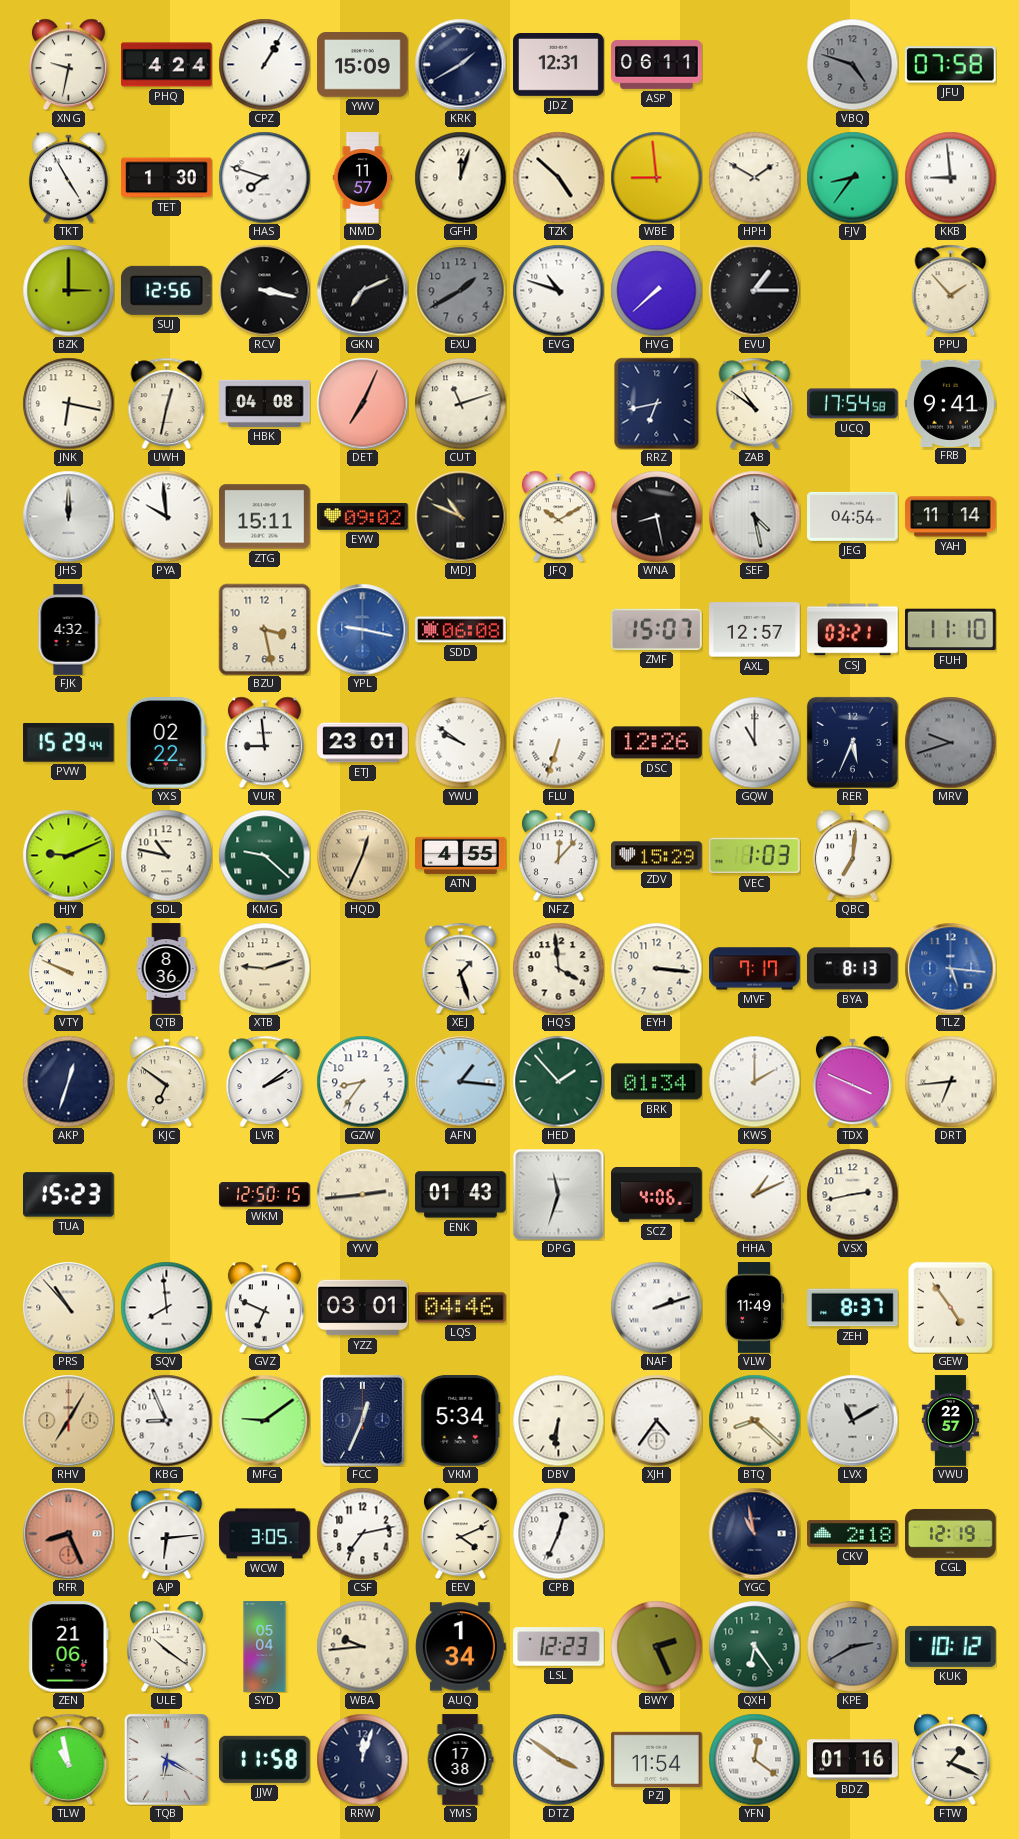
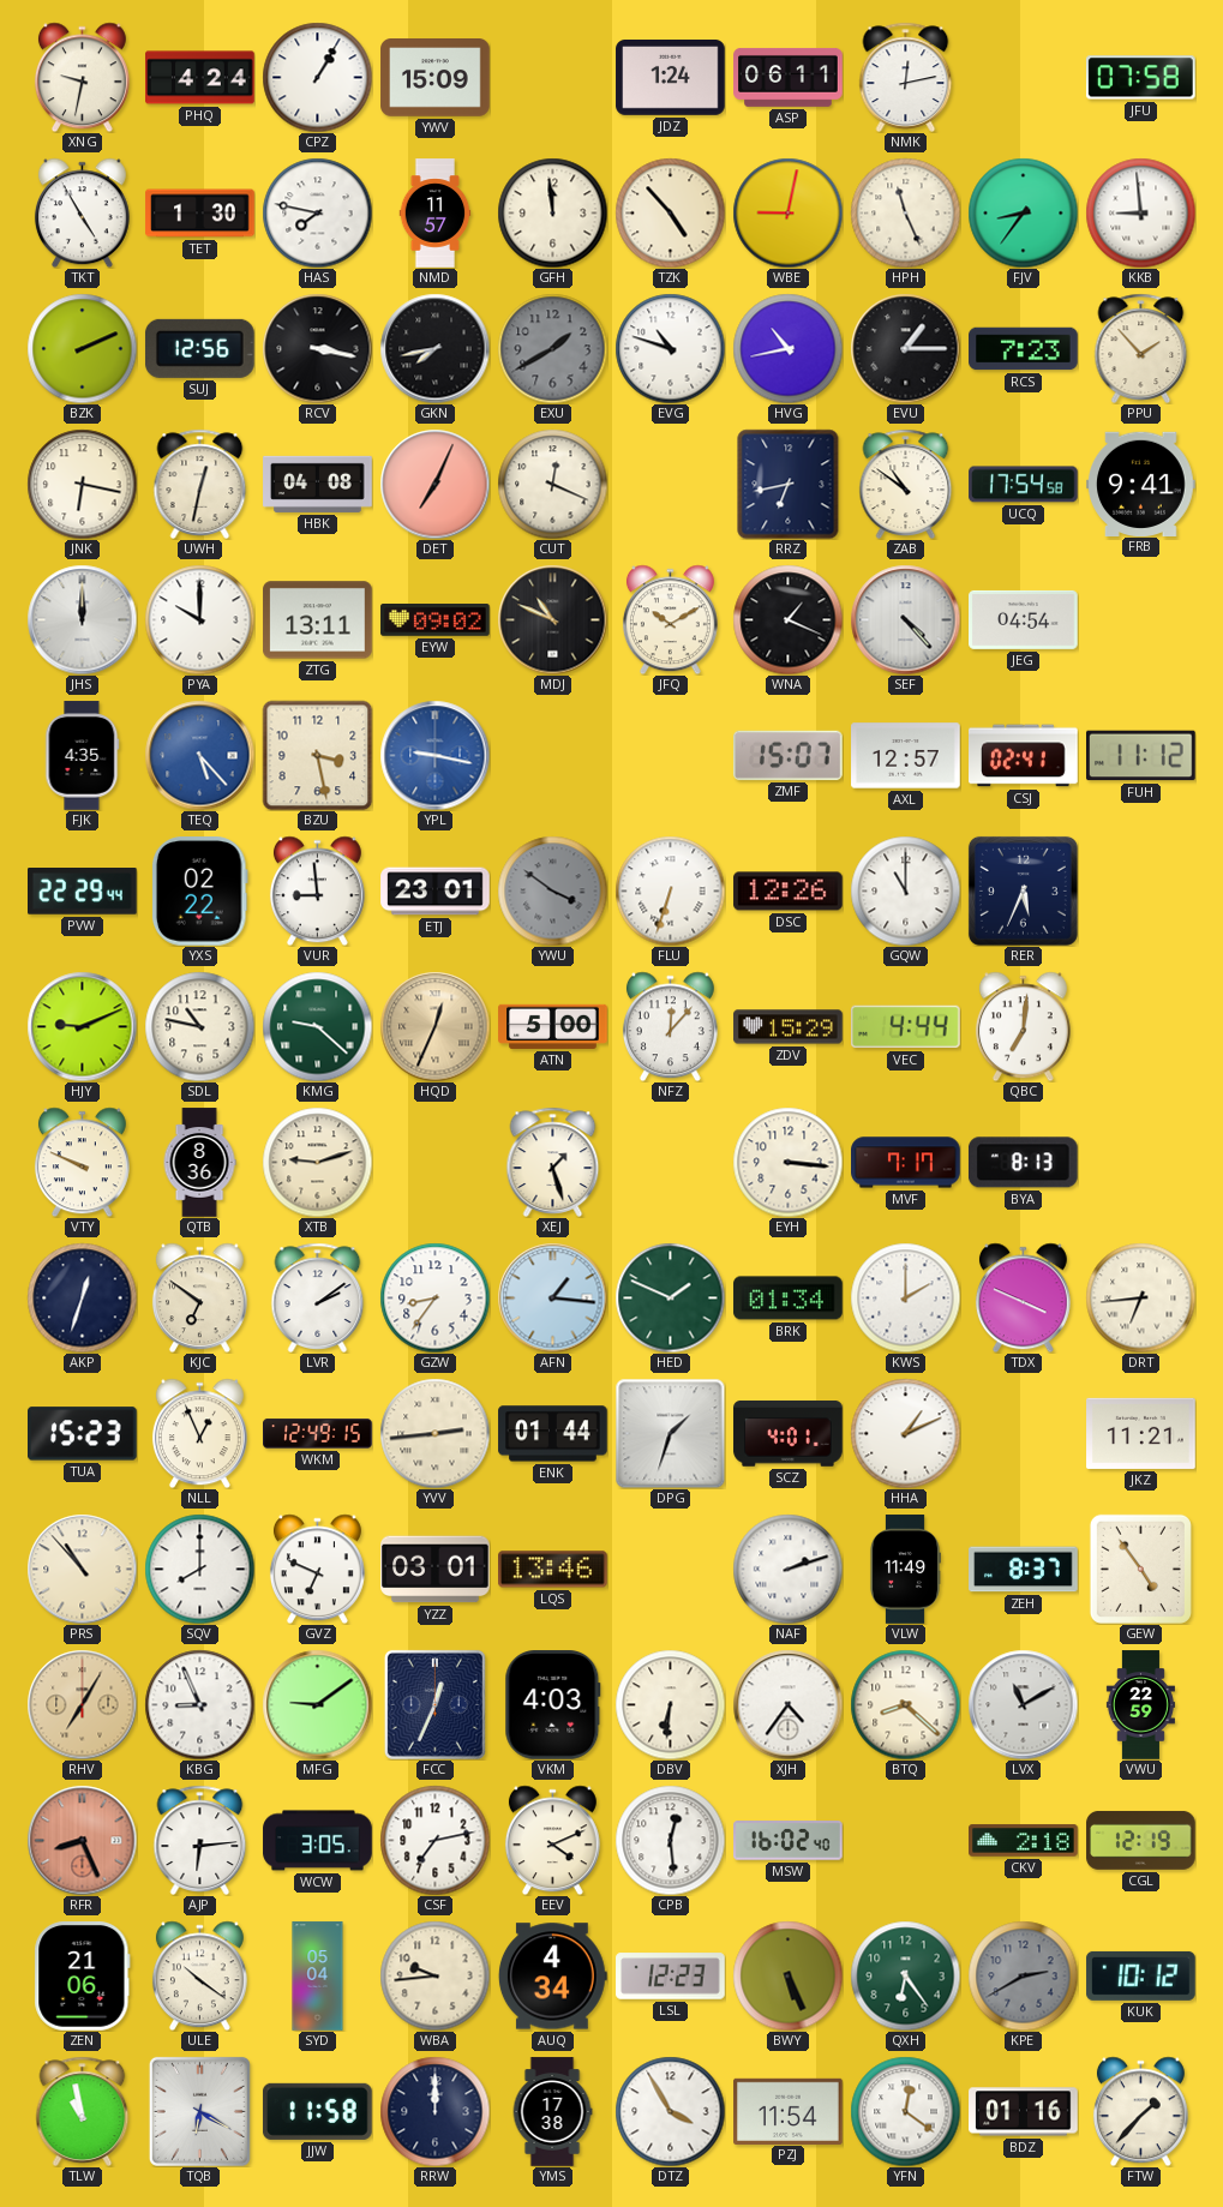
KRK: 1:40 -> none
JDZ: 12:31 -> 1:24
NMK: none -> 12:13
VBQ: 4:48 -> none
HAS: 7:48 -> 7:47
GFH: 12:03 -> 11:59
TZK: 4:52 -> 4:53
WBE: 8:59 -> 9:02
HPH: 1:50 -> 11:26
BZK: 3:00 -> 2:11
GKN: 7:11 -> 7:43
HVG: 7:38 -> 10:43
RCS: none -> 7:23
CUT: 11:12 -> 12:19
PYA: 9:59 -> 10:00
ZTG: 15:11 -> 13:11
WNA: 8:28 -> 1:19
SEF: 4:28 -> 4:23
YAH: 11:14 -> none
FJK: 4:32 -> 4:35
TEQ: none -> 5:23
SDD: 06:08 -> none
CSJ: 03:21 -> 02:41
FUH: 11:10 -> 11:12
PVW: 15:29 -> 22:29
YWU: 9:51 -> 3:51
YWU dial: white -> grey
MRV: 9:42 -> none
ATN: 4:55 -> 5:00
VEC: 1:03 -> 4:44
HQS: 3:59 -> none
TLZ: 5:16 -> none
HED: 1:53 -> 1:49
NLL: none -> 12:56
WKM: 12:50 -> 12:49
ENK: 01:43 -> 01:44
DPG: 11:33 -> 1:33
SCZ: 4:06 -> 4:01
VSX: 2:43 -> none
JKZ: none -> 11:21
SQV: 7:59 -> 8:00
LQS: 04:46 -> 13:46
VKM: 5:34 -> 4:03
VWU: 22:57 -> 22:59
CPB: 12:34 -> 12:29
MSW: none -> 16:02
YGC: 10:58 -> none
AUQ: 1:34 -> 4:34
BWY: 2:26 -> 5:26
RRW: 12:03 -> 12:00
DTZ: 3:51 -> 3:55
FTW: 1:19 -> 1:37
